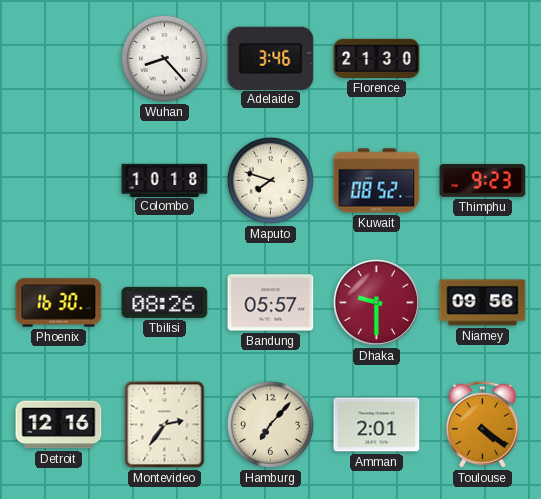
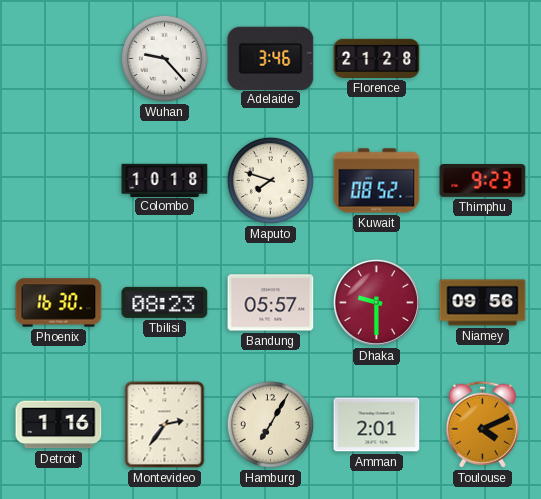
Wuhan: 8:23 -> 9:23
Florence: 21:30 -> 21:28
Tbilisi: 08:26 -> 08:23
Detroit: 12:16 -> 1:16
Hamburg: 7:07 -> 7:05
Toulouse: 4:21 -> 4:11
